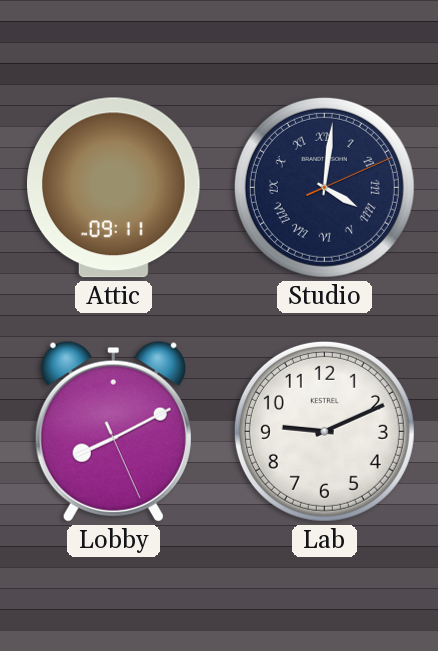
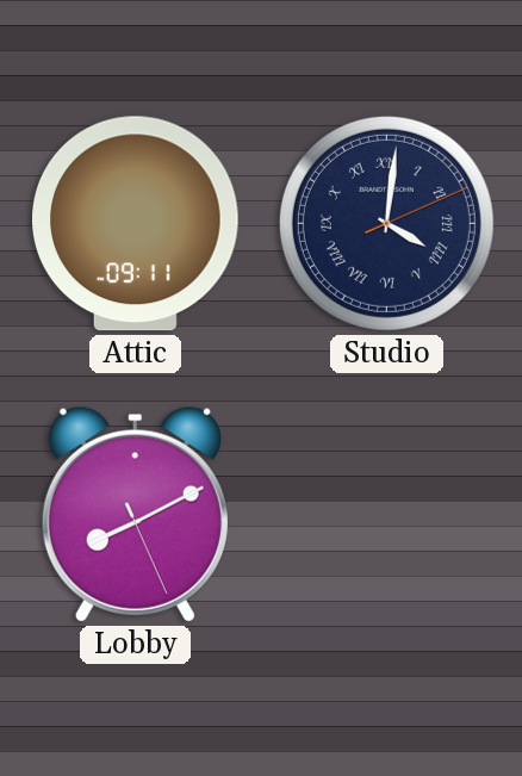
Lab: 9:11 -> none
